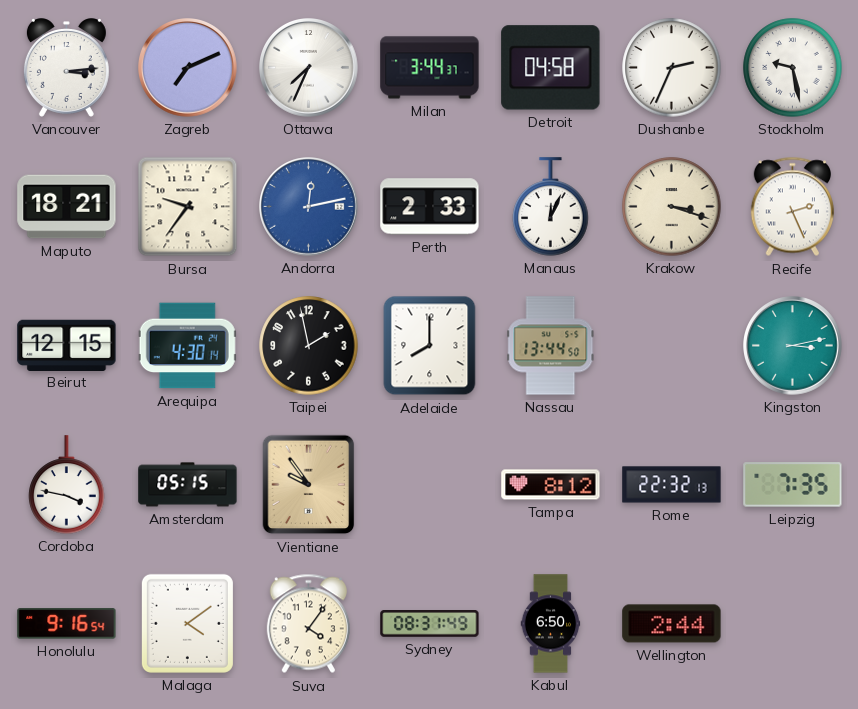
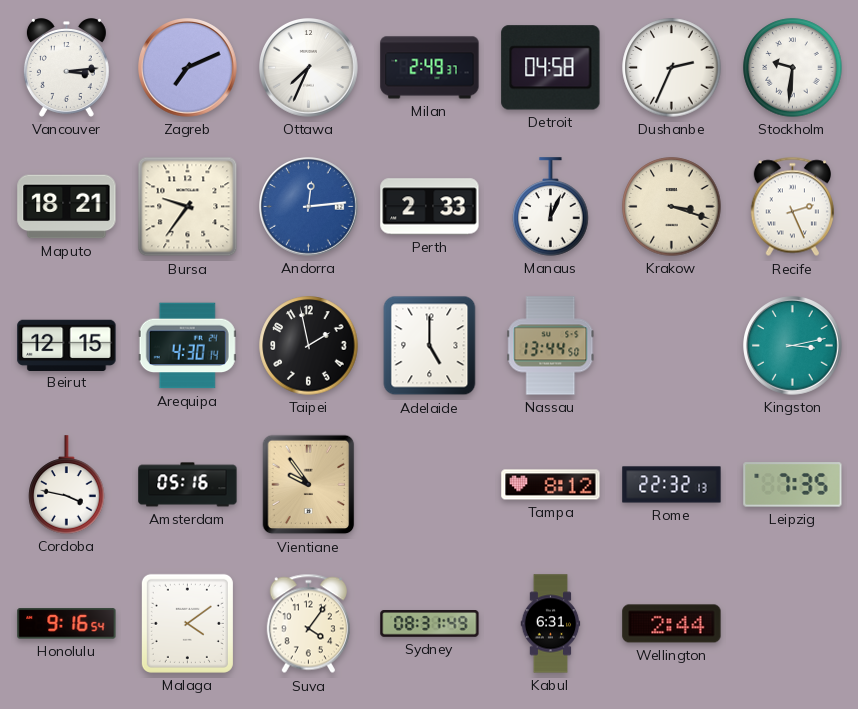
Milan: 3:44 -> 2:49
Stockholm: 9:28 -> 9:31
Andorra: 12:13 -> 12:14
Adelaide: 8:00 -> 5:00
Amsterdam: 05:15 -> 05:16
Kabul: 6:50 -> 6:31
